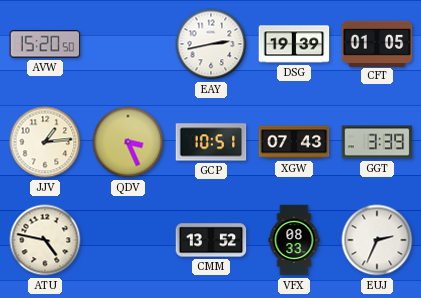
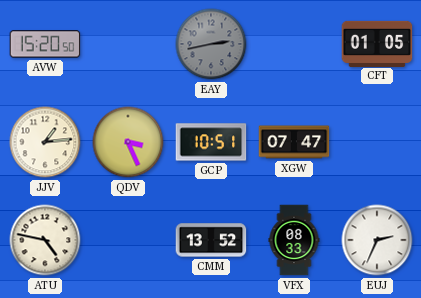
EAY dial: white -> grey
DSG: 19:39 -> none
XGW: 07:43 -> 07:47
GGT: 3:39 -> none
